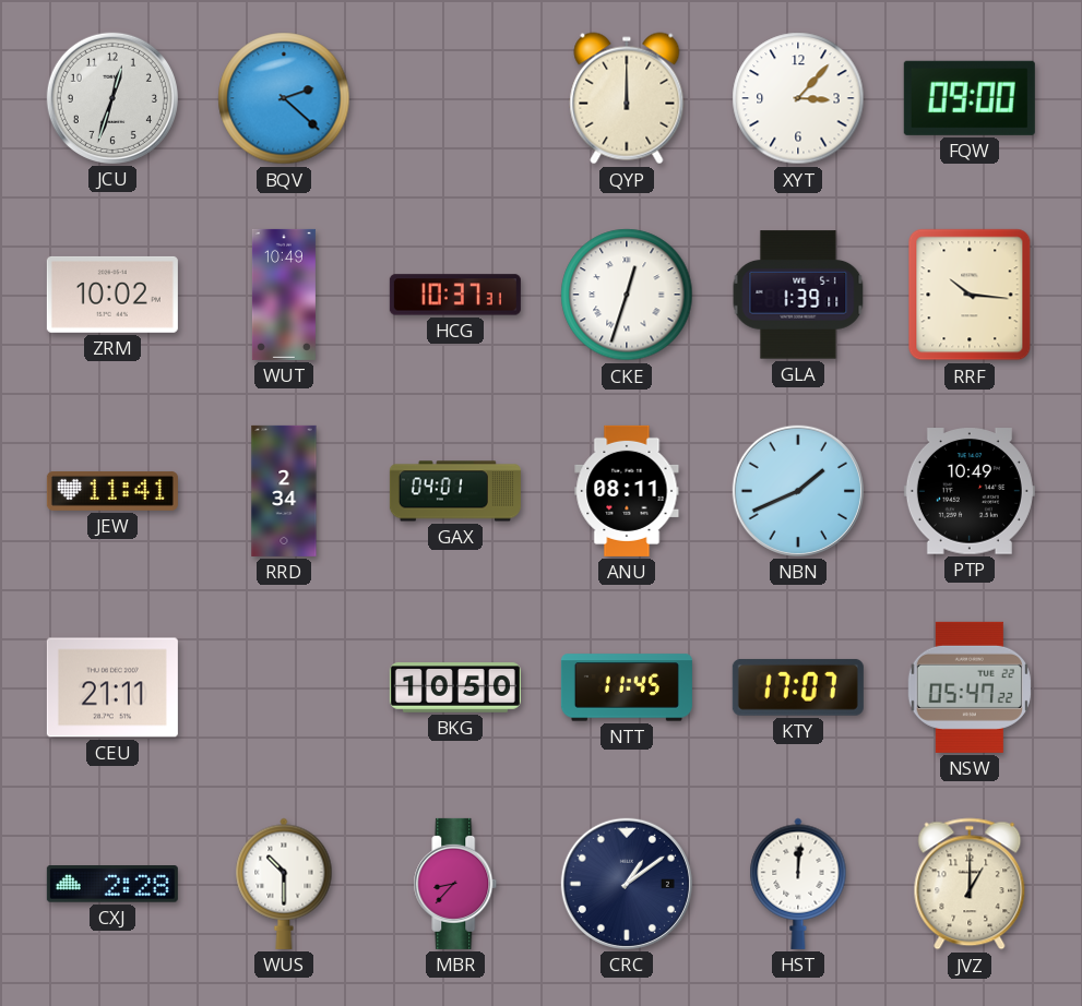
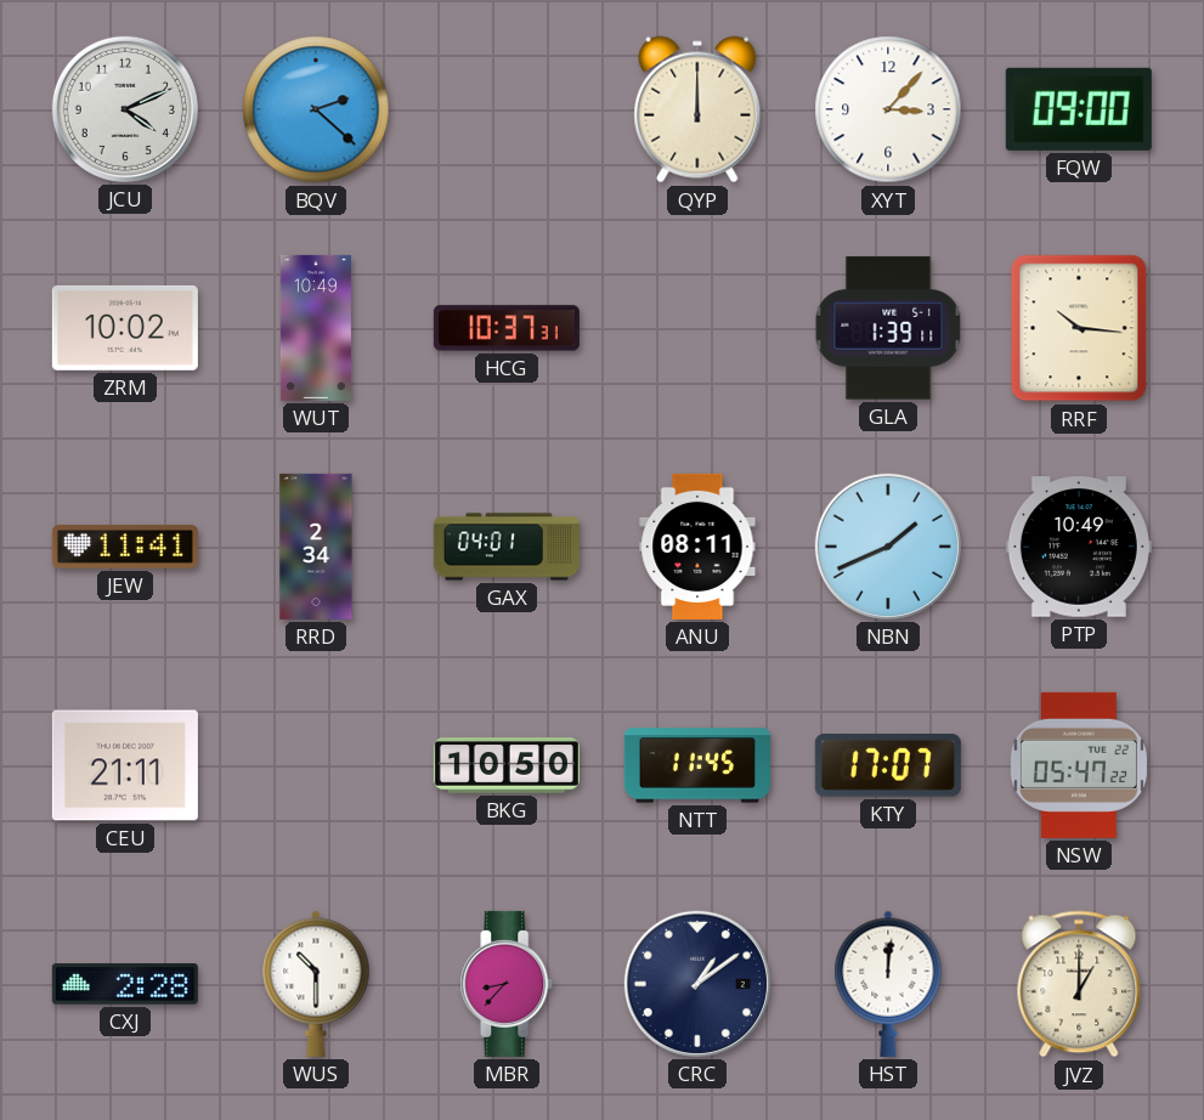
JCU: 12:33 -> 4:11
CKE: 12:33 -> none
